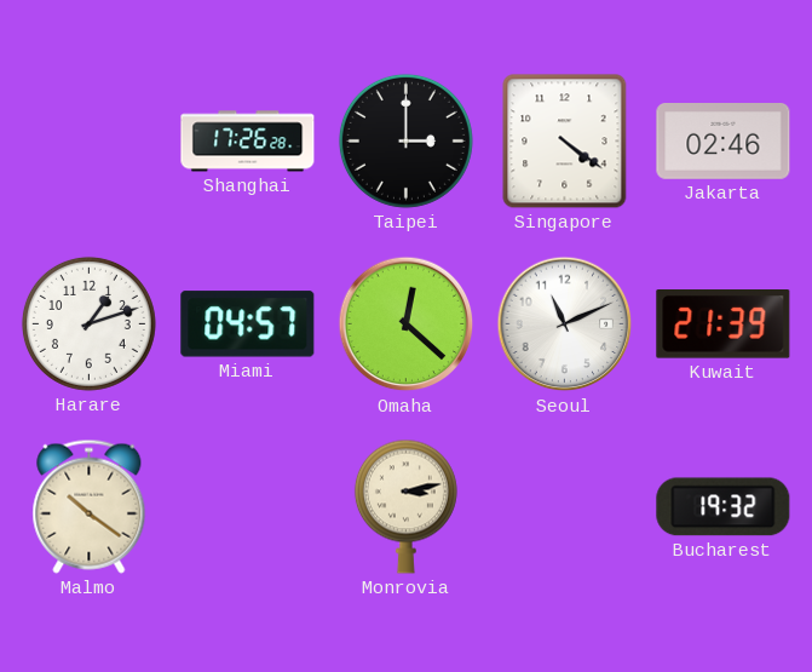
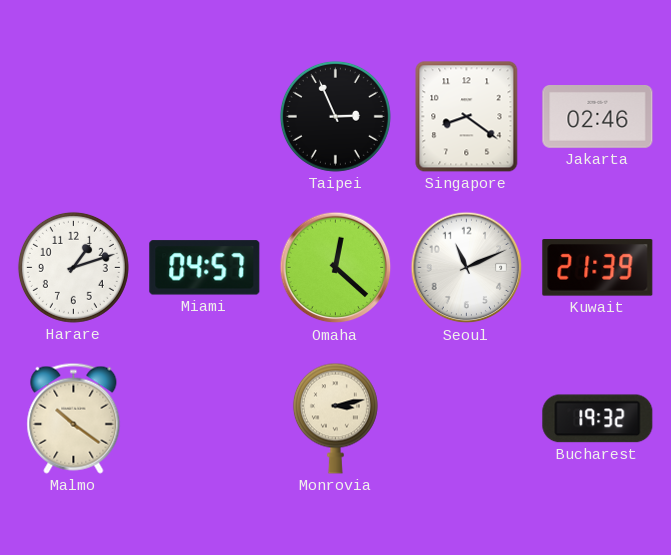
Shanghai: 17:26 -> none
Taipei: 3:00 -> 2:56
Singapore: 4:21 -> 8:21
